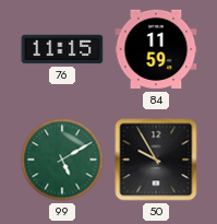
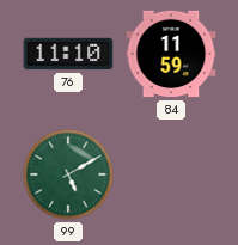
76: 11:15 -> 11:10
50: 9:55 -> none
